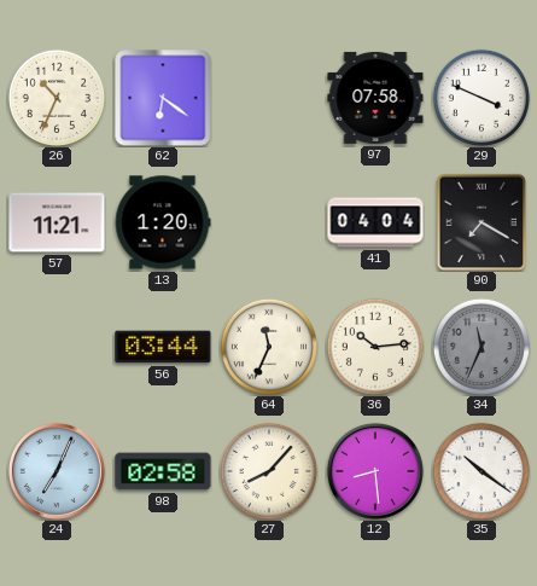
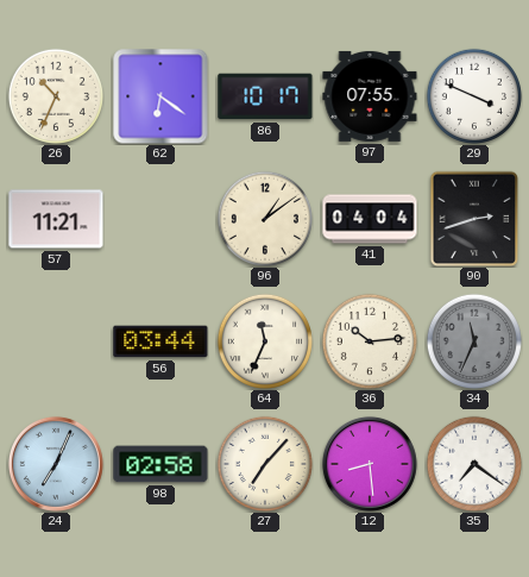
86: none -> 10:17
97: 07:58 -> 07:55
13: 1:20 -> none
96: none -> 1:09
90: 7:20 -> 2:42
27: 8:07 -> 7:07
35: 10:21 -> 7:21
